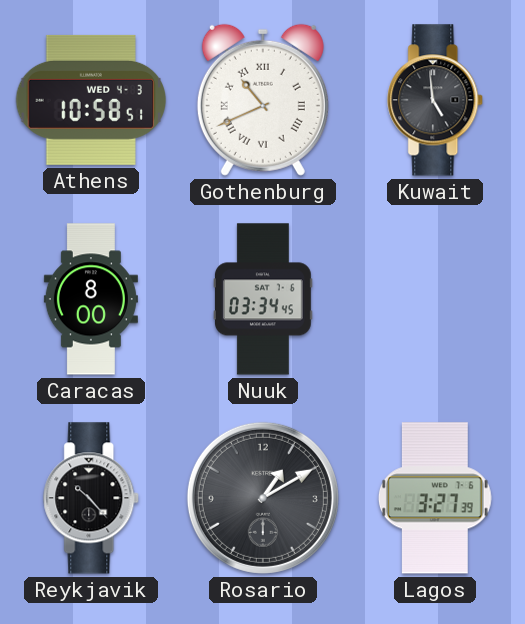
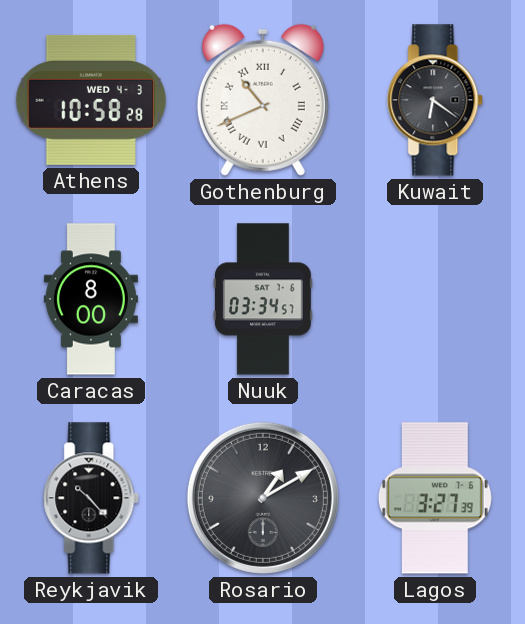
Athens: 10:58:51 -> 10:58:28
Kuwait: 4:59 -> 6:21
Nuuk: 03:34:45 -> 03:34:57
